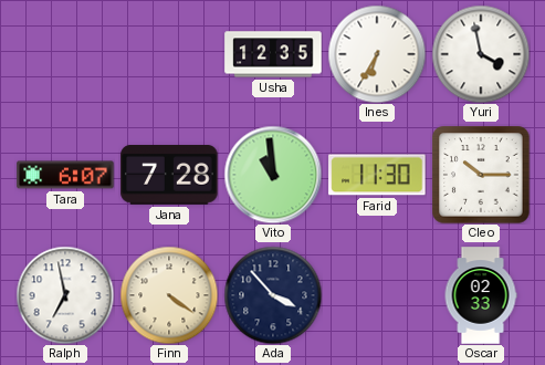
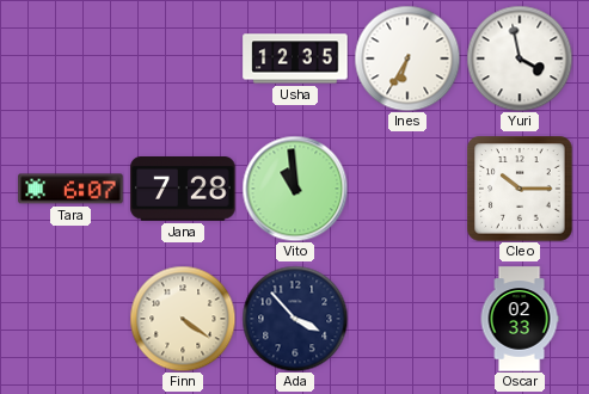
Farid: 11:30 -> none
Ralph: 6:58 -> none
